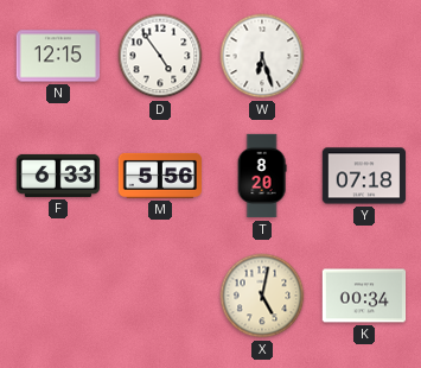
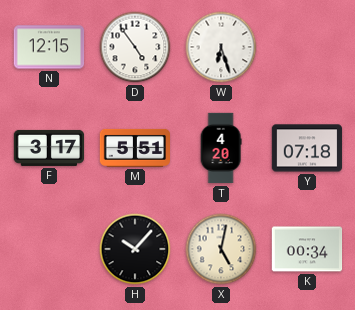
F: 6:33 -> 3:17
M: 5:56 -> 5:51
T: 8:20 -> 4:20
H: none -> 10:07
